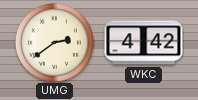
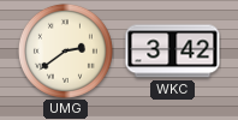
WKC: 4:42 -> 3:42
